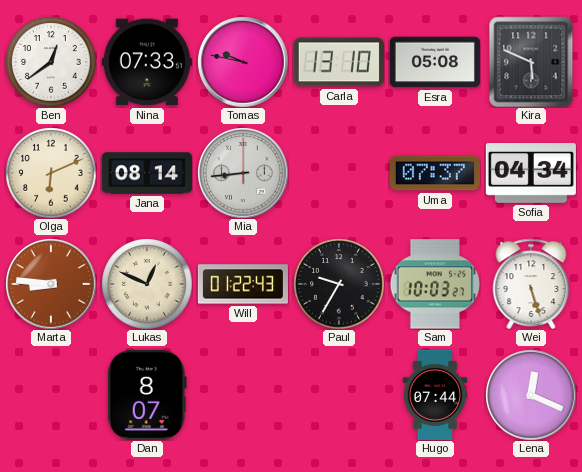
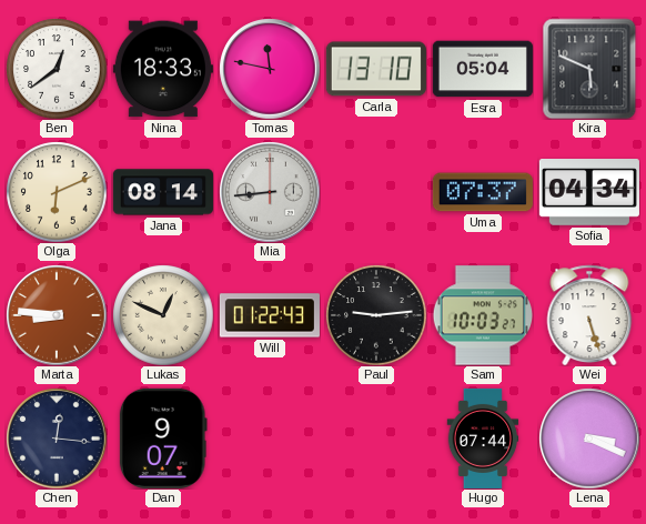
Nina: 07:33 -> 18:33
Tomas: 9:47 -> 11:47
Esra: 05:08 -> 05:04
Paul: 9:35 -> 9:14
Chen: none -> 12:16
Dan: 8:07 -> 9:07
Lena: 12:19 -> 3:19
